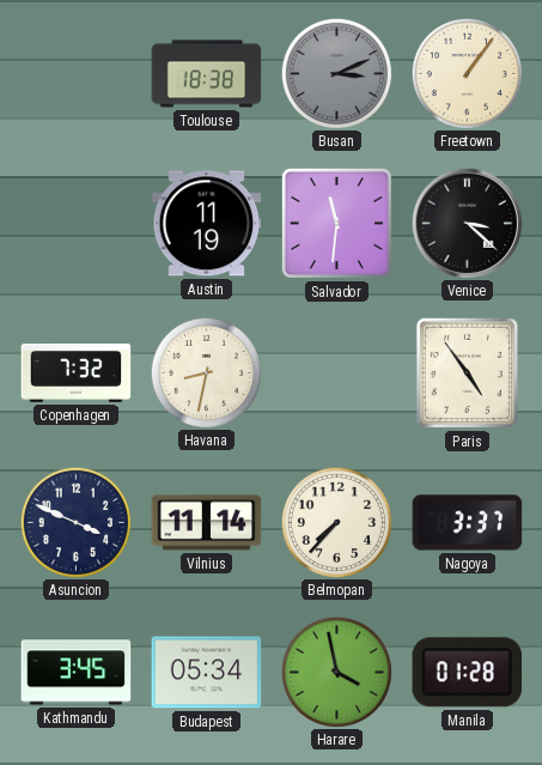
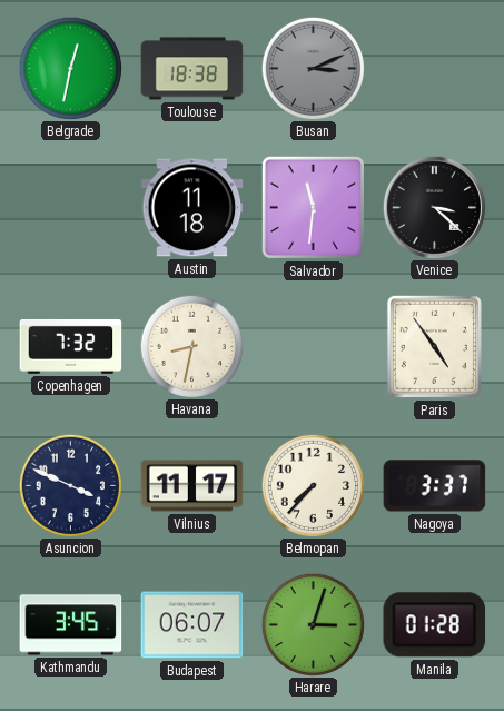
Belgrade: none -> 12:32
Freetown: 1:06 -> none
Austin: 11:19 -> 11:18
Vilnius: 11:14 -> 11:17
Budapest: 05:34 -> 06:07
Harare: 3:58 -> 3:03
